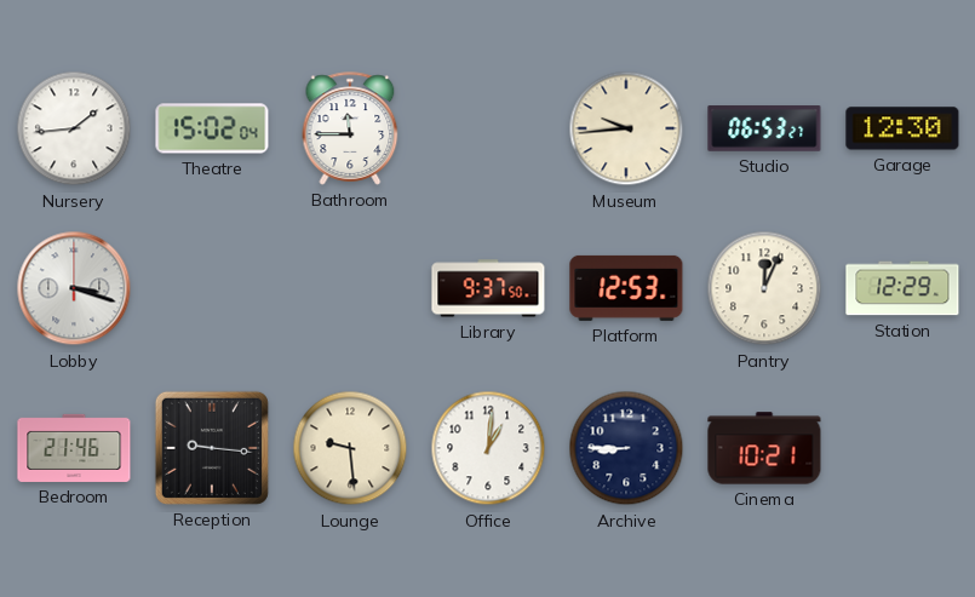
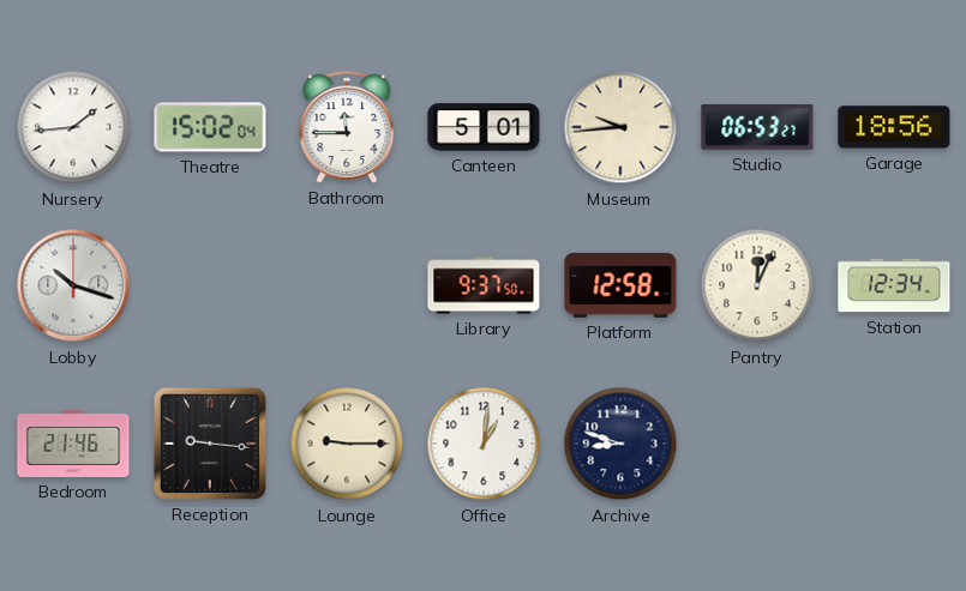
Canteen: none -> 5:01
Garage: 12:30 -> 18:56
Lobby: 3:18 -> 10:18
Platform: 12:53 -> 12:58
Station: 12:29 -> 12:34
Lounge: 9:29 -> 9:15
Archive: 8:45 -> 8:48
Cinema: 10:21 -> none
